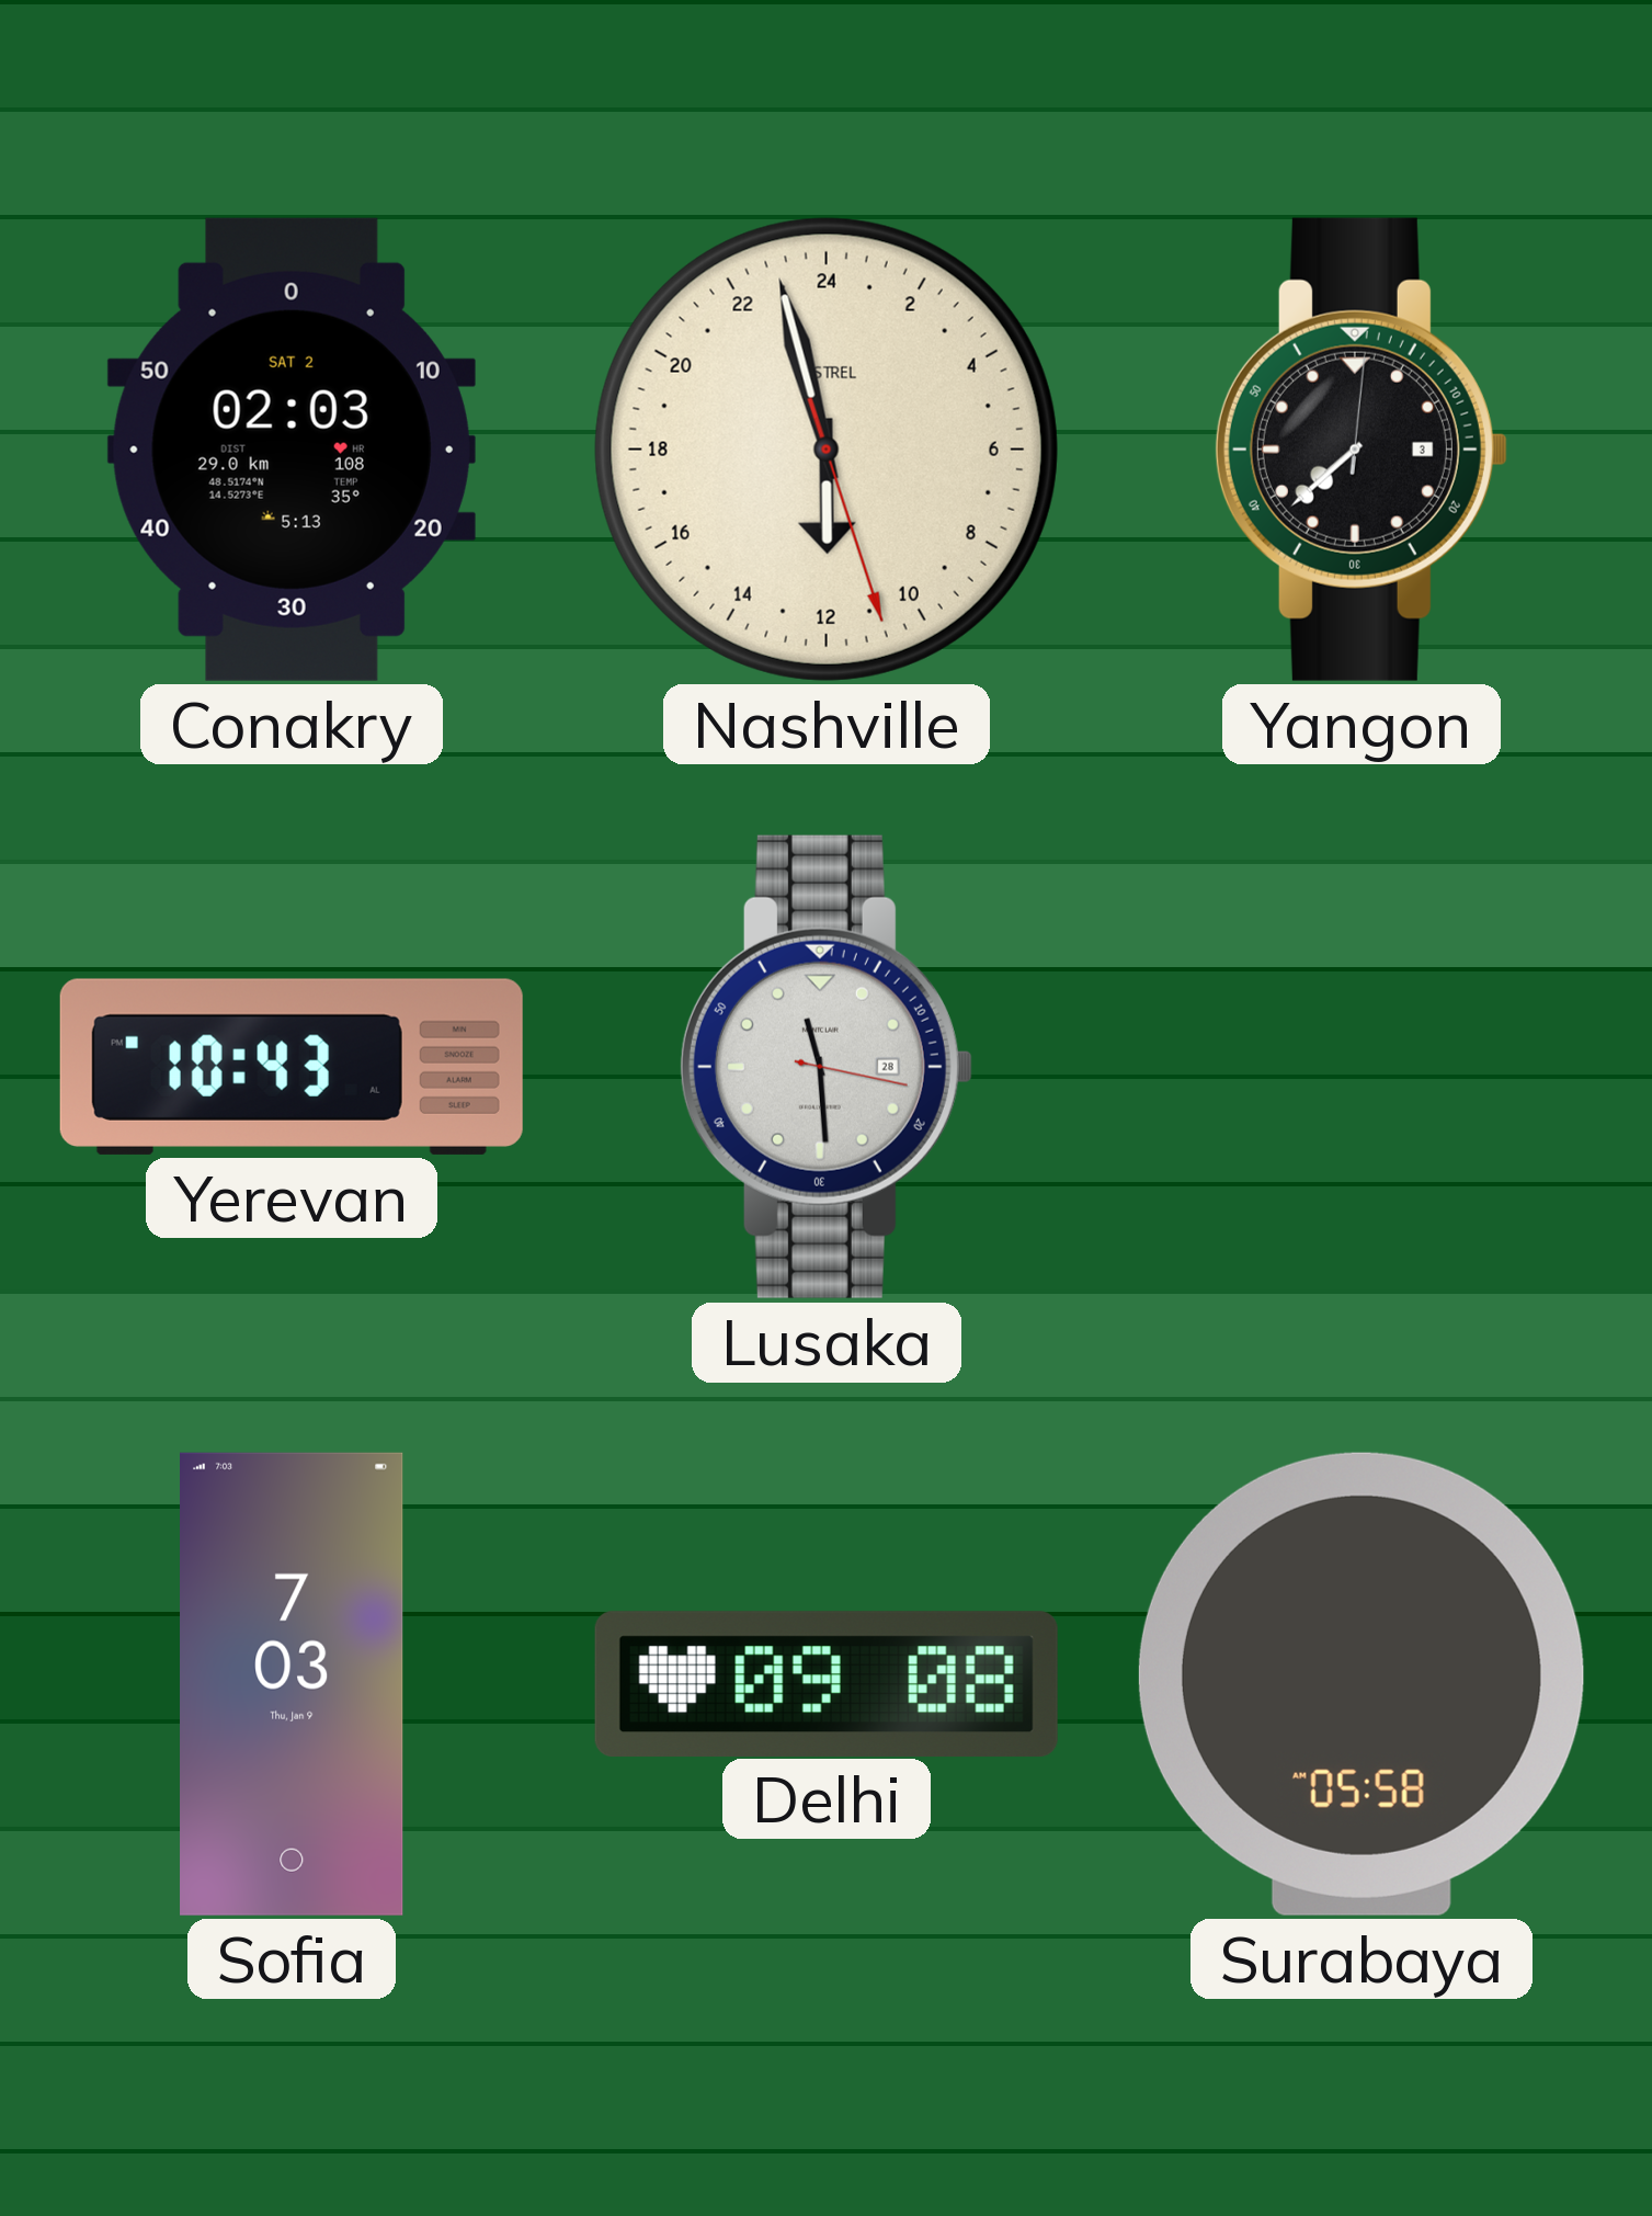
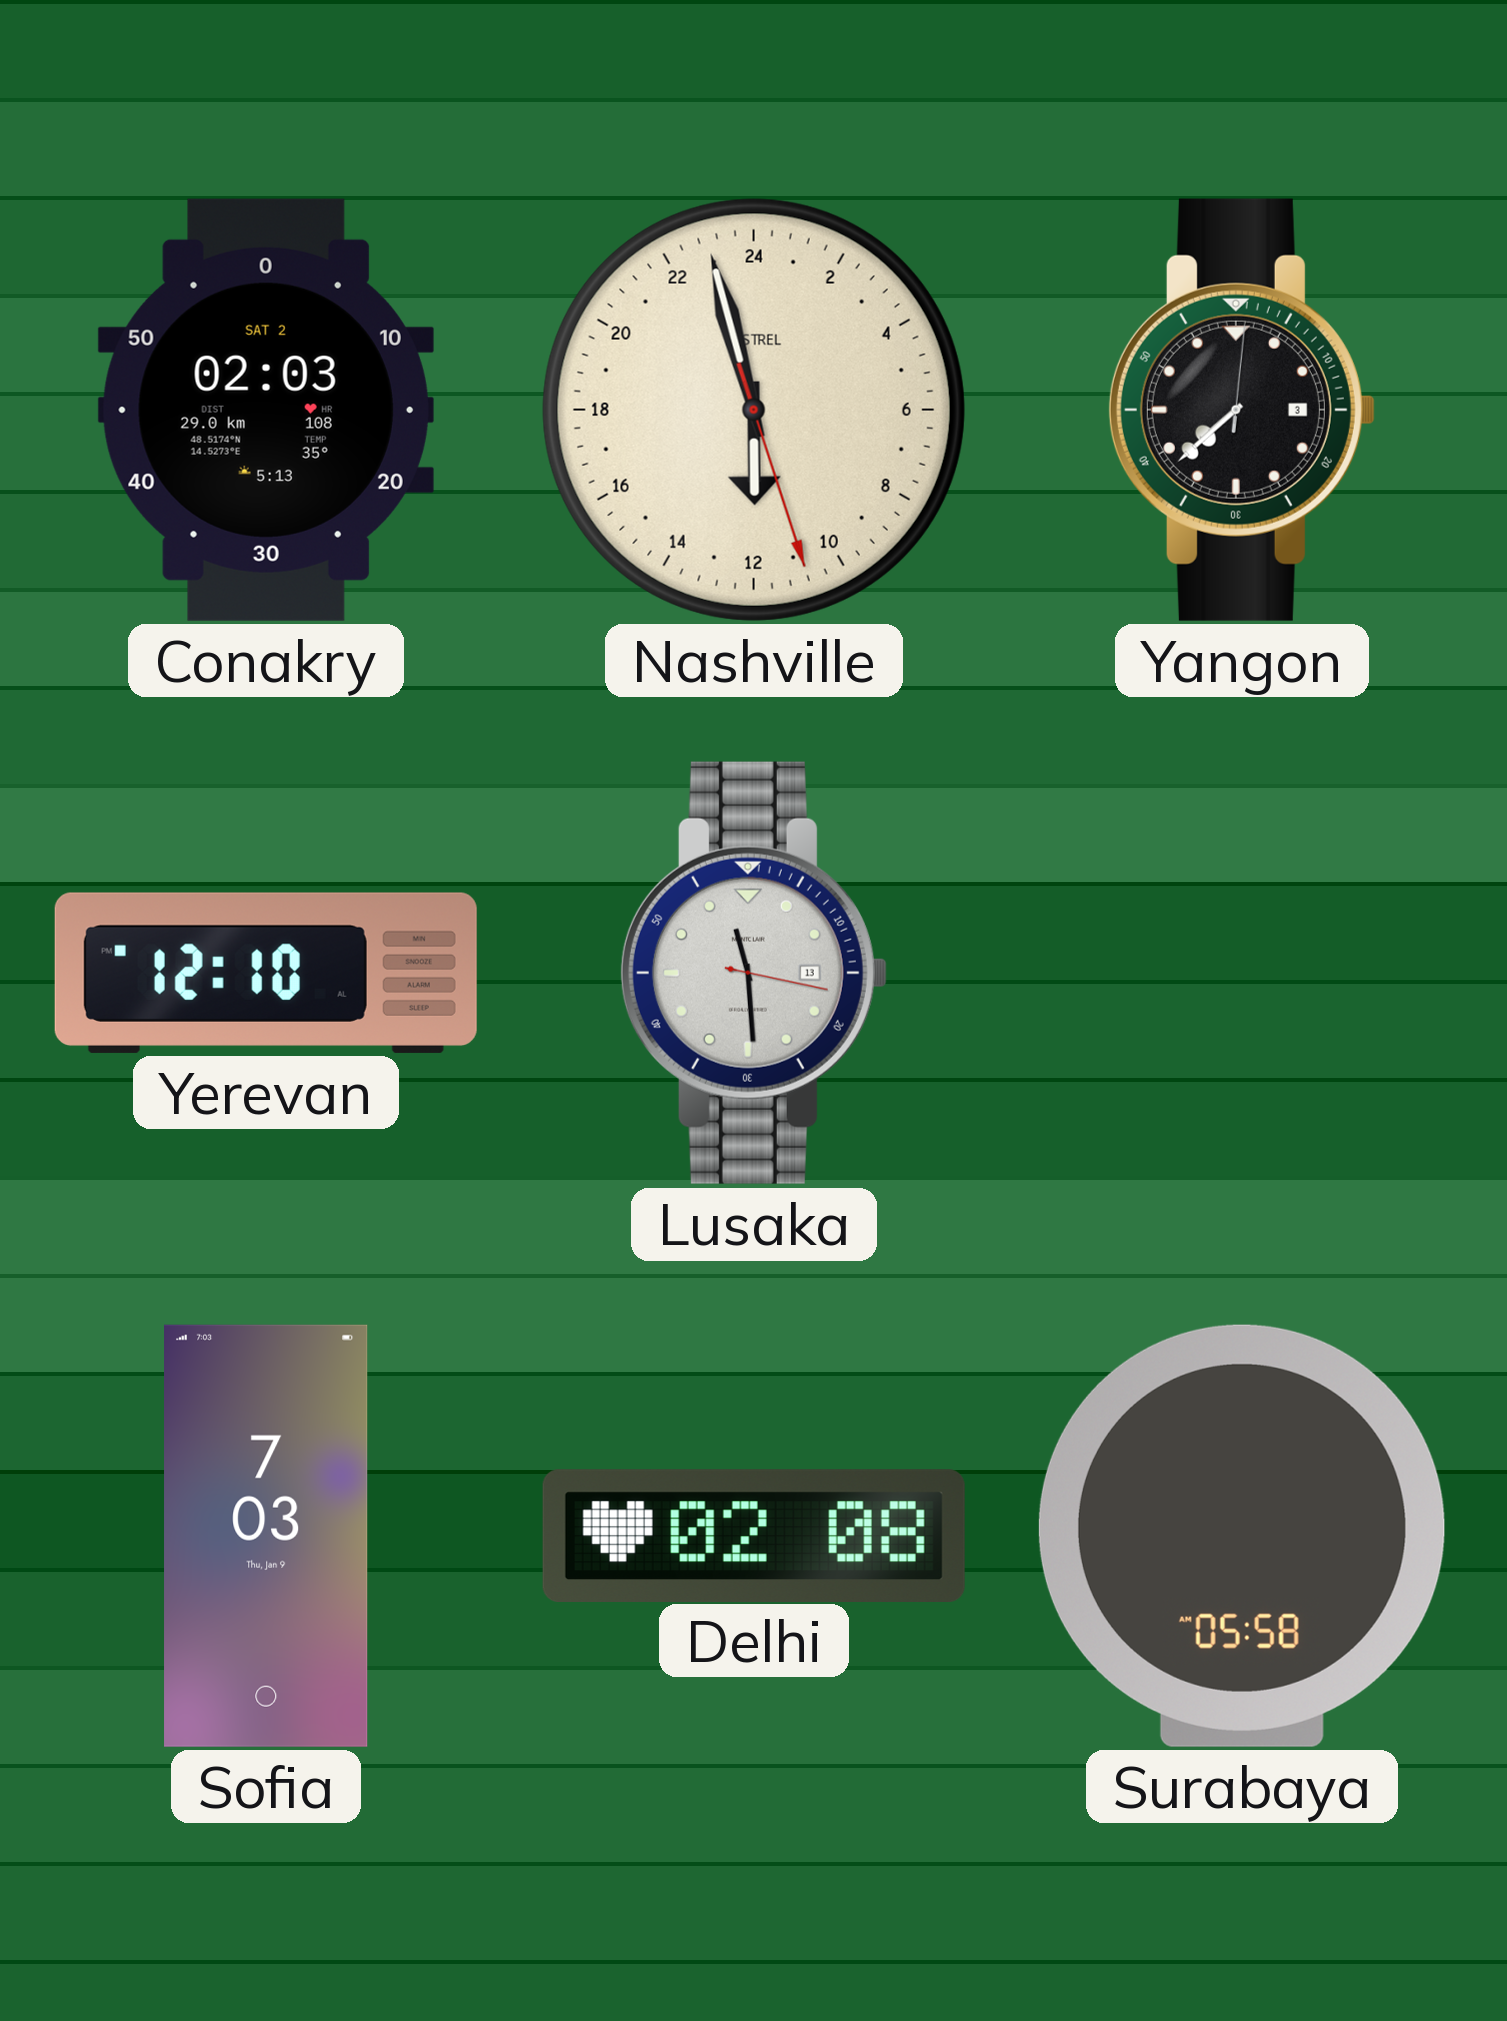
Yerevan: 10:43 -> 12:10
Lusaka date: 28 -> 13
Delhi: 09:08 -> 02:08
